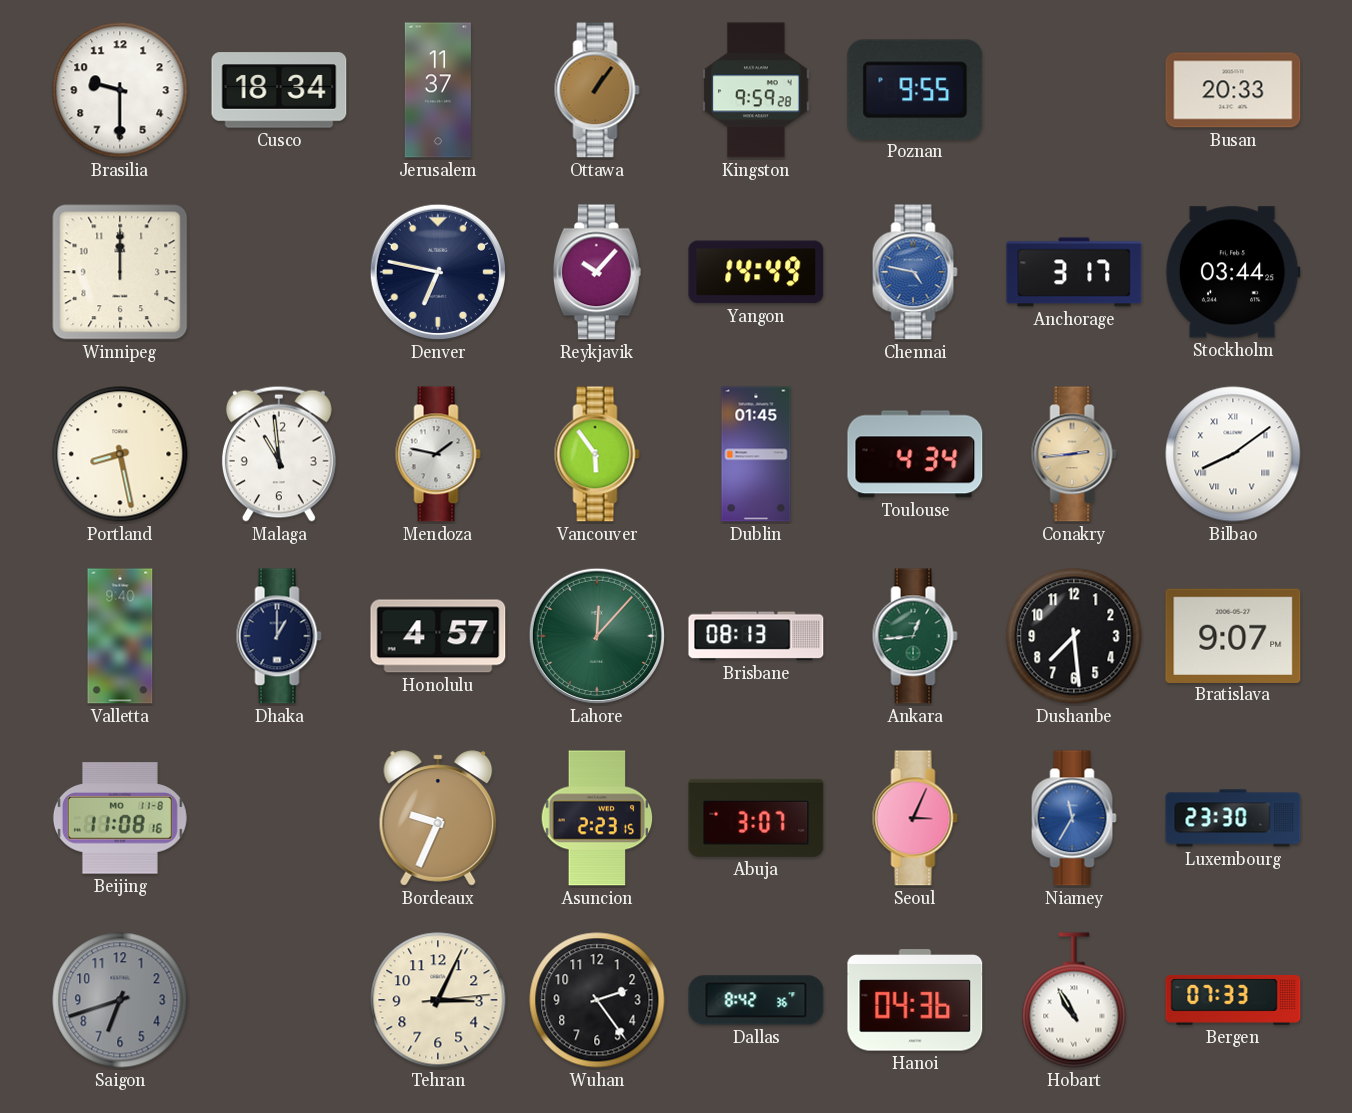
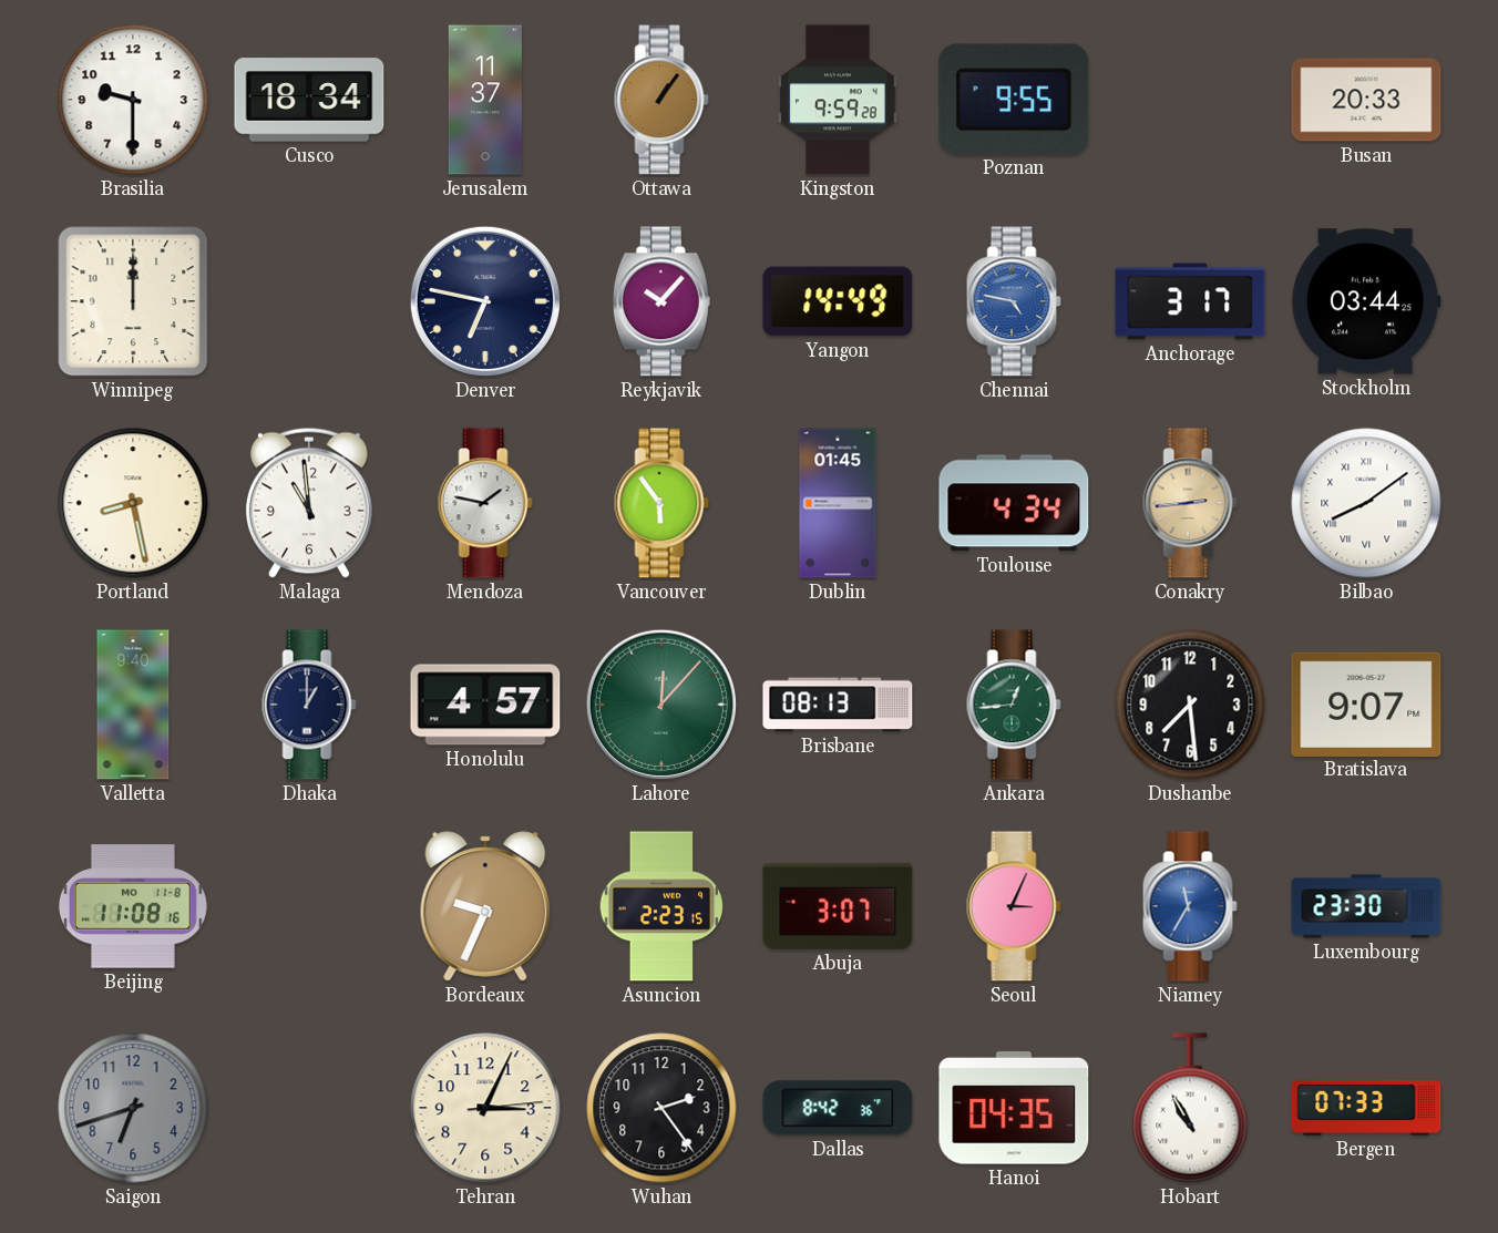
Hanoi: 04:36 -> 04:35
